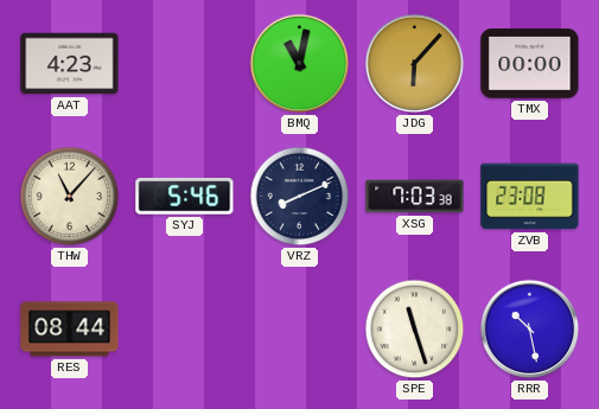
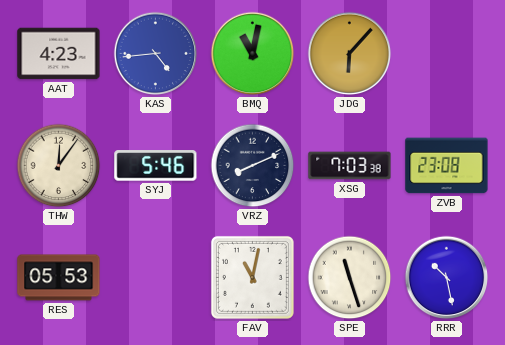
KAS: none -> 4:44
TMX: 00:00 -> none
THW: 11:07 -> 12:06
RES: 08:44 -> 05:53
FAV: none -> 11:02
